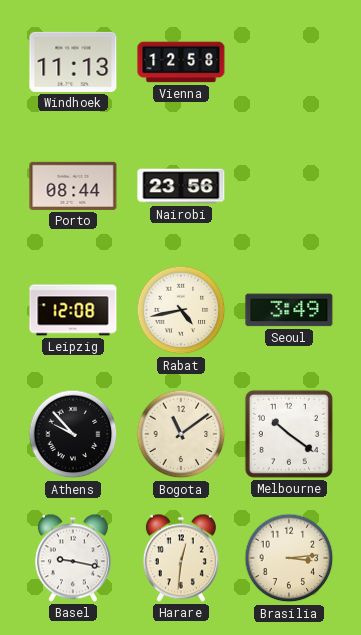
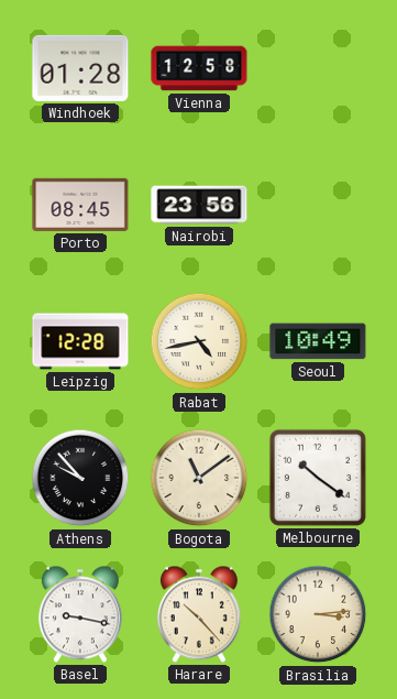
Windhoek: 11:13 -> 01:28
Porto: 08:44 -> 08:45
Leipzig: 12:08 -> 12:28
Seoul: 3:49 -> 10:49
Harare: 12:31 -> 10:23
